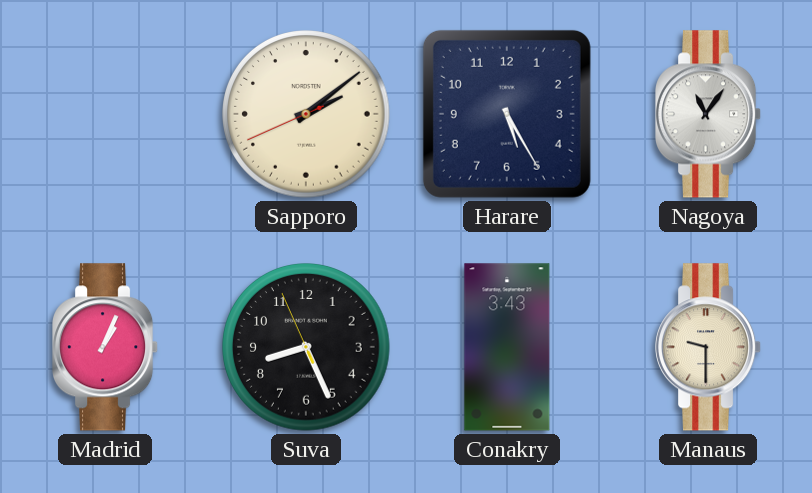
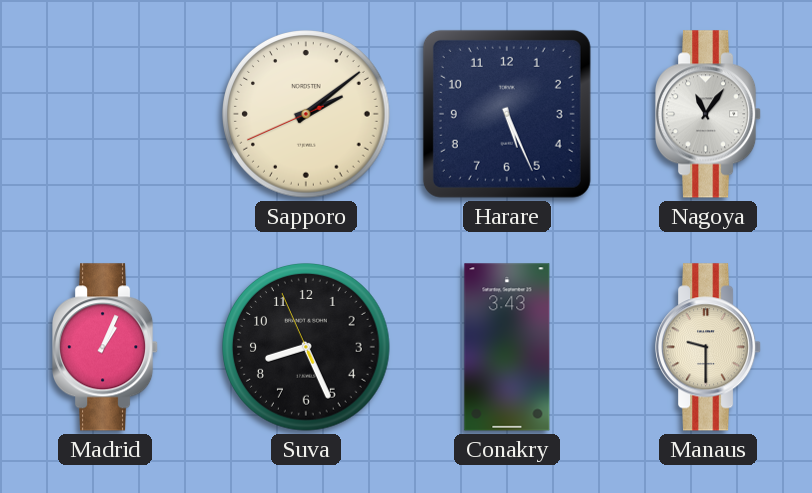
Harare: 5:25 -> 5:26
